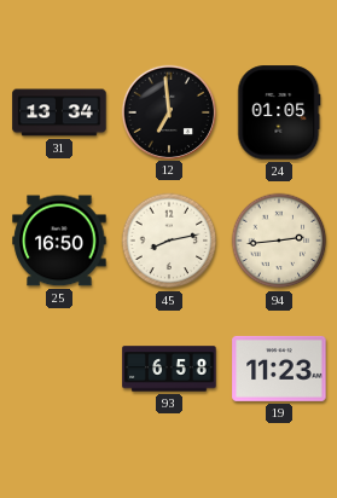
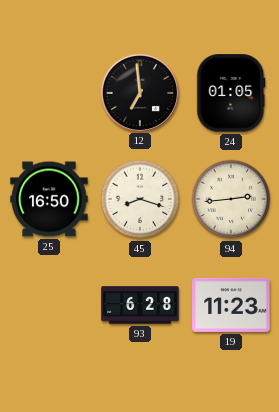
31: 13:34 -> none
45: 8:13 -> 8:18
93: 6:58 -> 6:28
